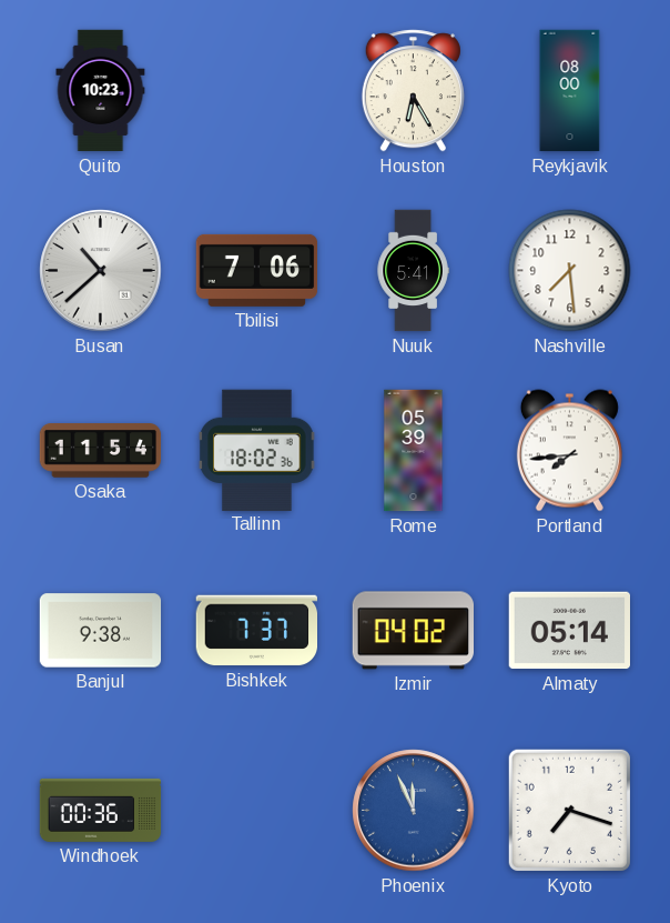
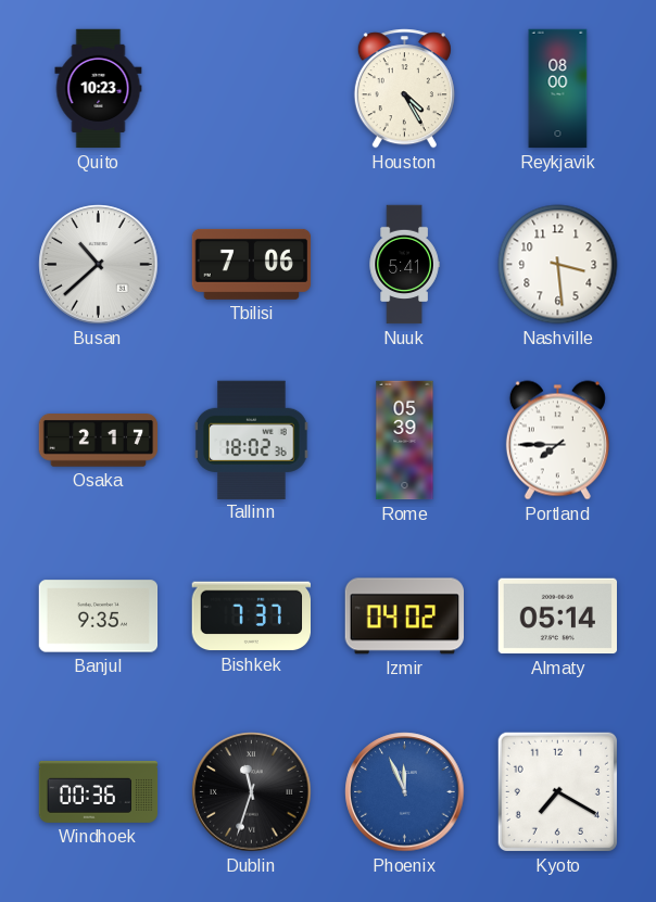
Houston: 6:25 -> 4:25
Nashville: 7:29 -> 3:29
Osaka: 11:54 -> 2:17
Portland: 7:44 -> 7:45
Banjul: 9:38 -> 9:35
Dublin: none -> 11:33
Kyoto: 7:18 -> 7:20
